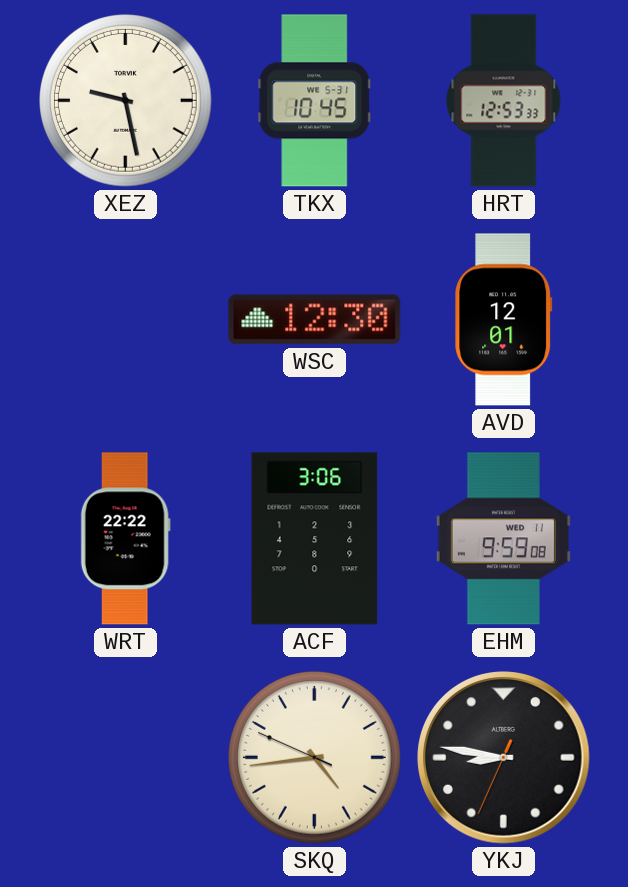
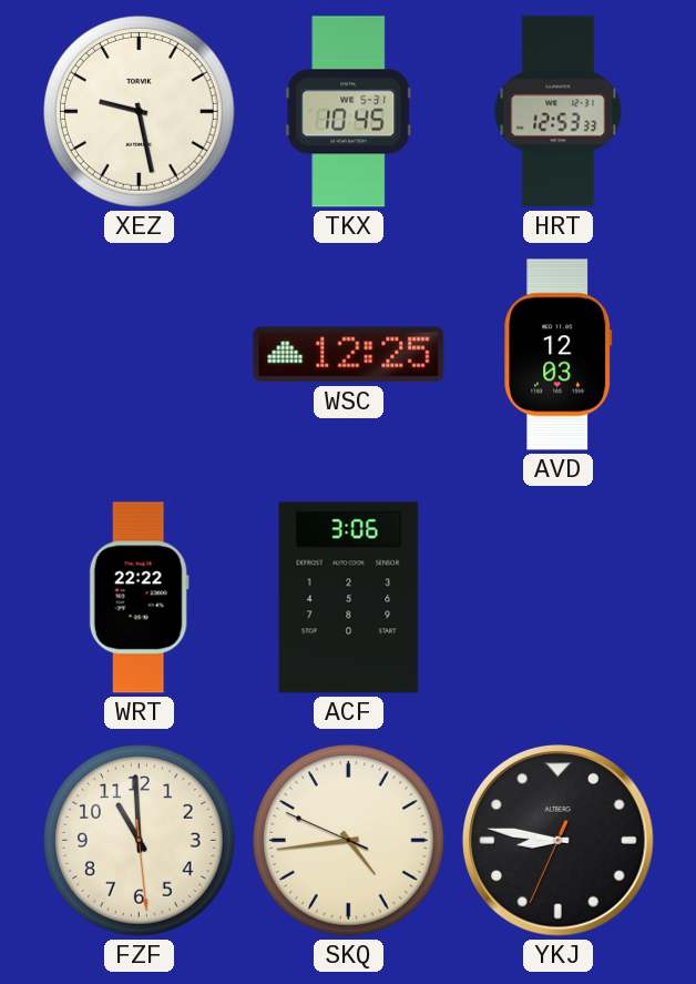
WSC: 12:30 -> 12:25
AVD: 12:01 -> 12:03
EHM: 9:59 -> none
FZF: none -> 10:59
